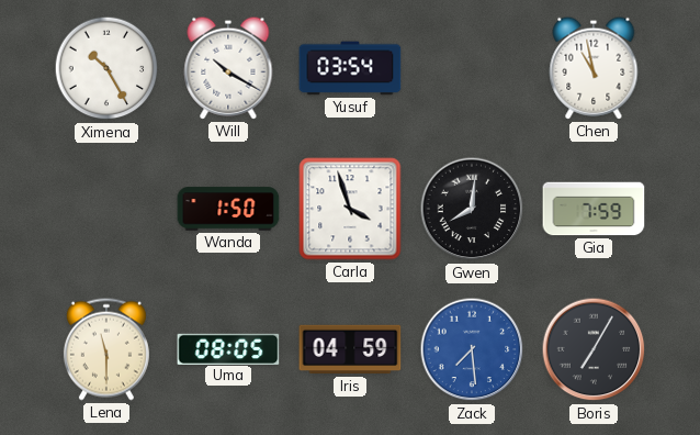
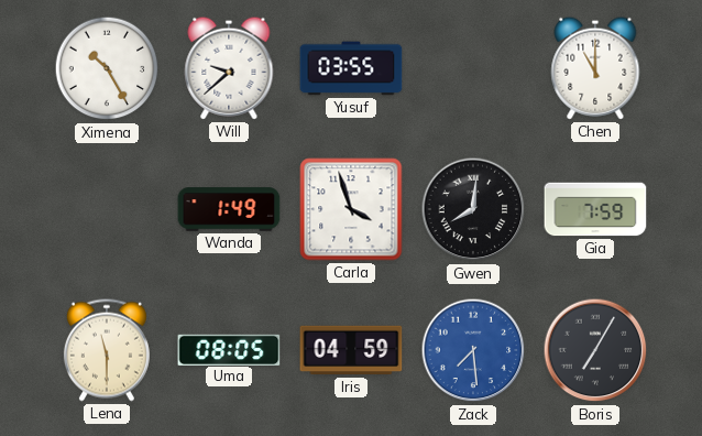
Will: 10:20 -> 9:38
Yusuf: 03:54 -> 03:55
Chen: 10:58 -> 11:00
Wanda: 1:50 -> 1:49
